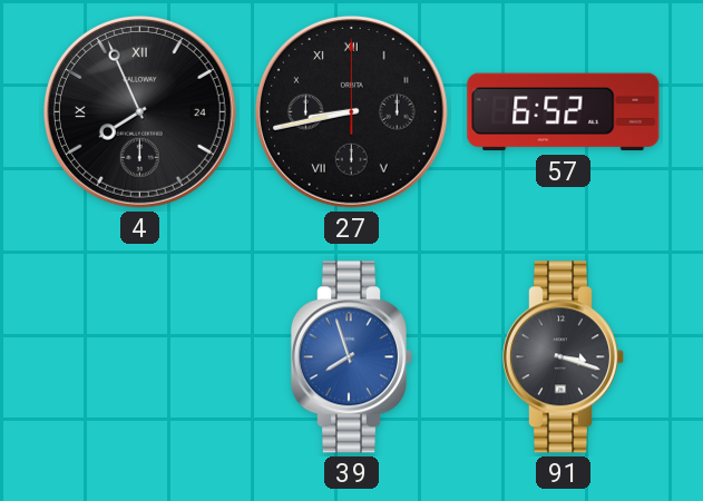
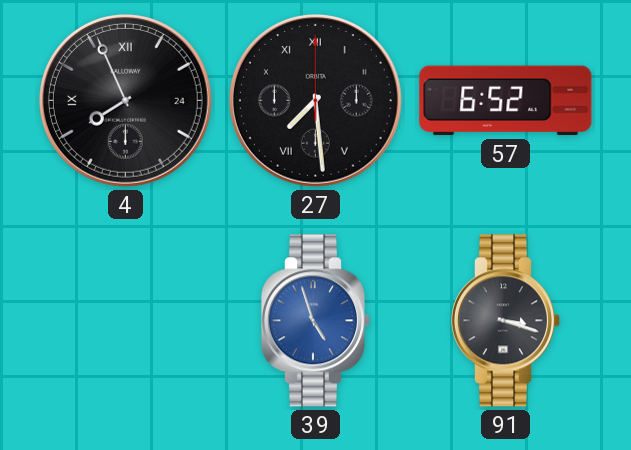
27: 8:43 -> 7:29
39: 7:57 -> 4:57
